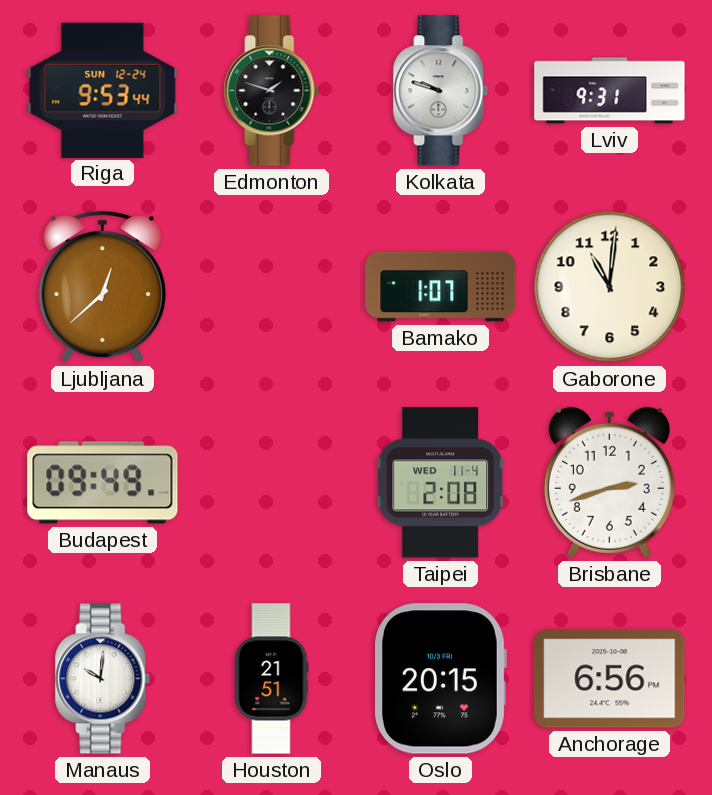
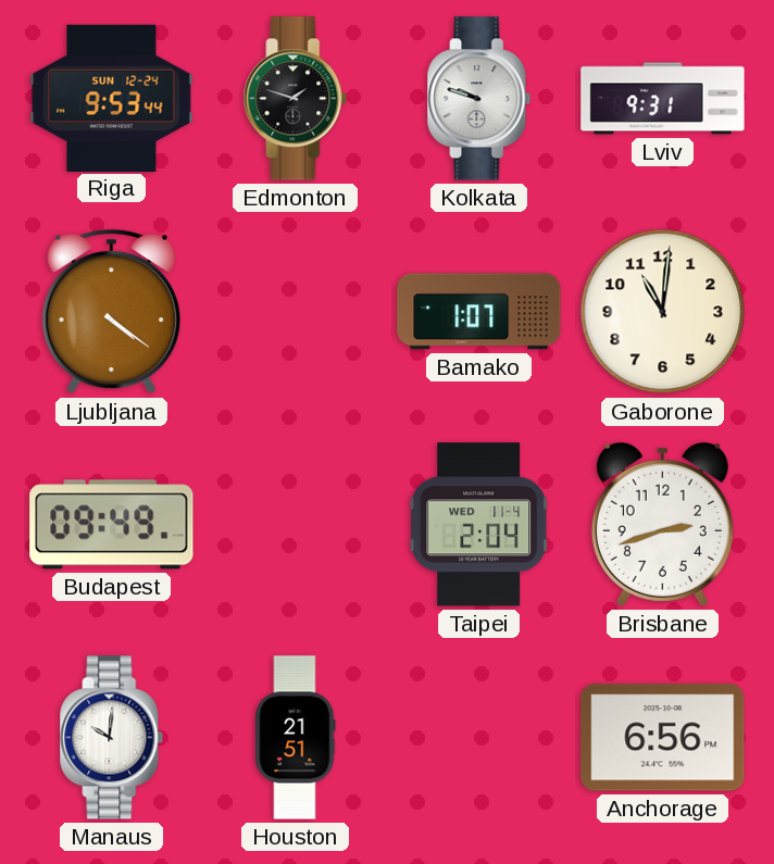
Ljubljana: 12:38 -> 4:21
Taipei: 2:08 -> 2:04
Oslo: 20:15 -> none
